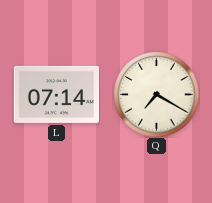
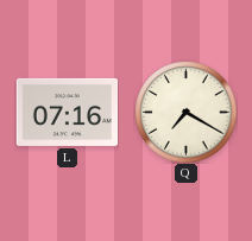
L: 07:14 -> 07:16
